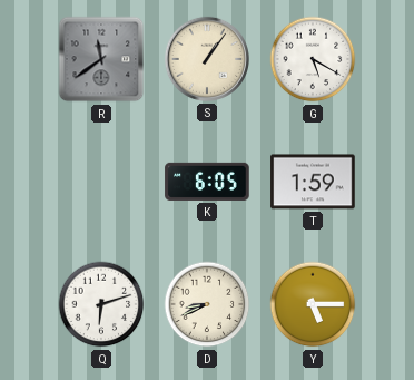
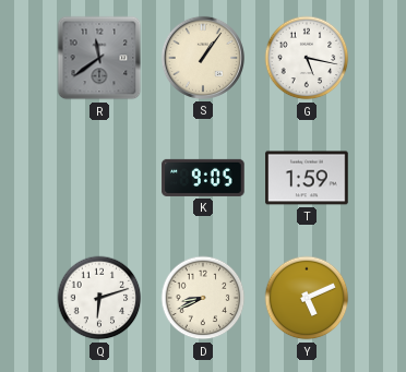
G: 5:20 -> 5:17
K: 6:05 -> 9:05
Y: 5:15 -> 5:11
